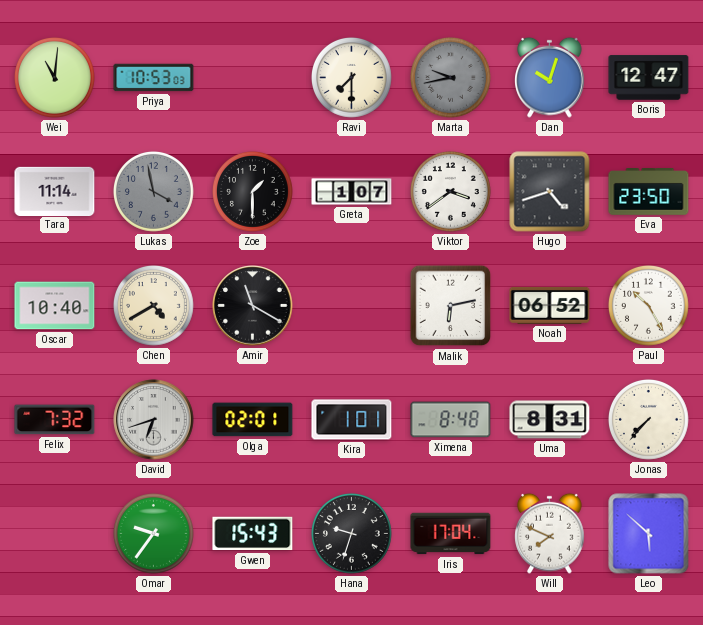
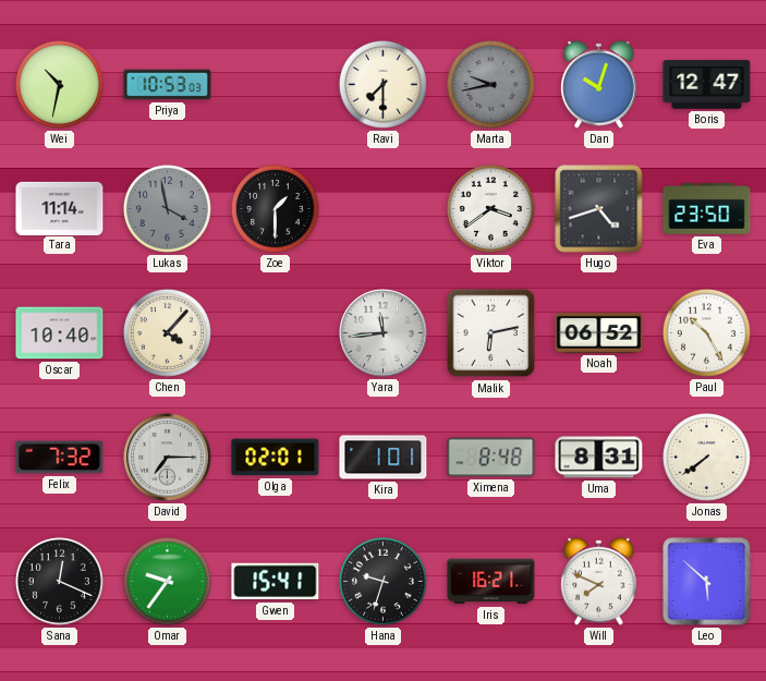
Wei: 11:01 -> 10:32
Greta: 1:07 -> none
Chen: 4:40 -> 4:07
Amir: 11:20 -> none
Yara: none -> 11:44
David: 6:42 -> 7:15
Jonas: 7:37 -> 7:39
Sana: none -> 12:19
Gwen: 15:43 -> 15:41
Iris: 17:04 -> 16:21
